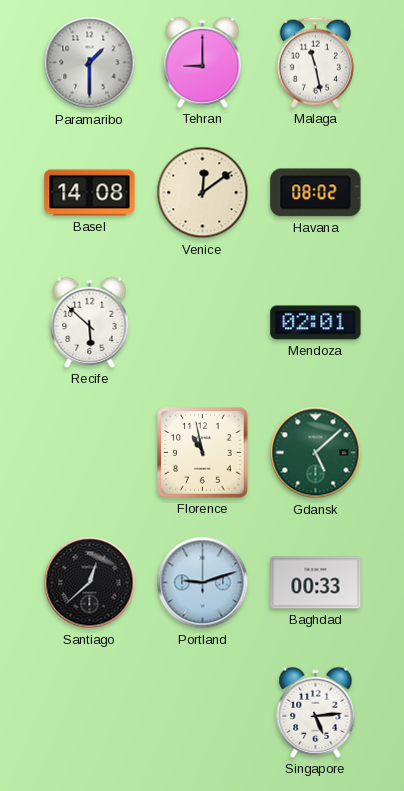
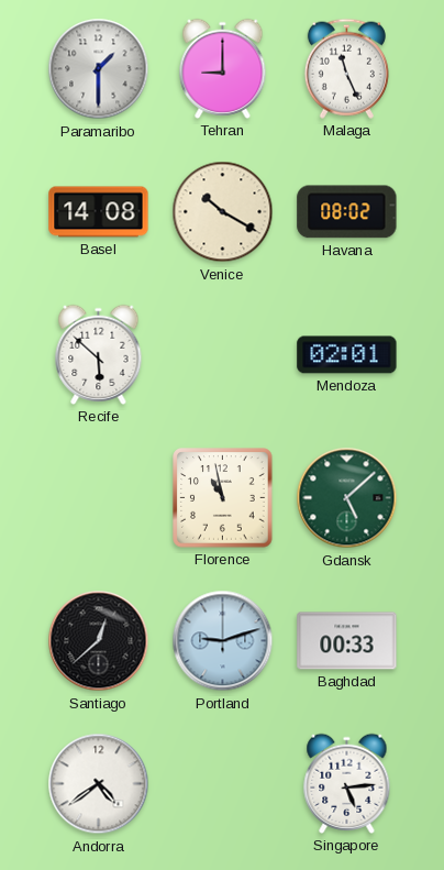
Malaga: 11:28 -> 11:26
Venice: 12:09 -> 10:20
Andorra: none -> 4:39
